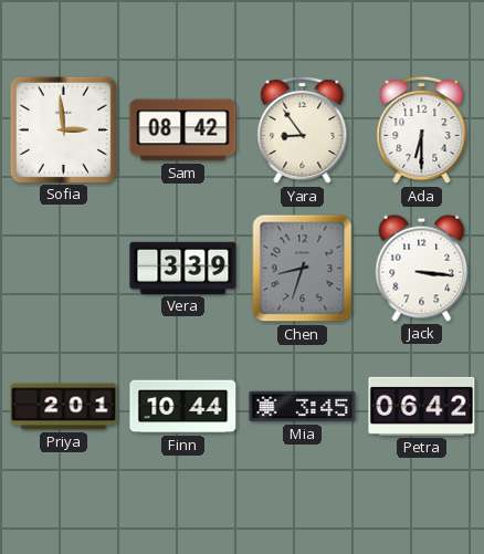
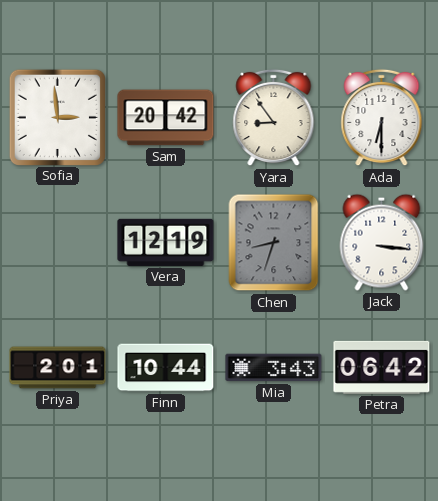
Sam: 08:42 -> 20:42
Vera: 3:39 -> 12:19
Mia: 3:45 -> 3:43
